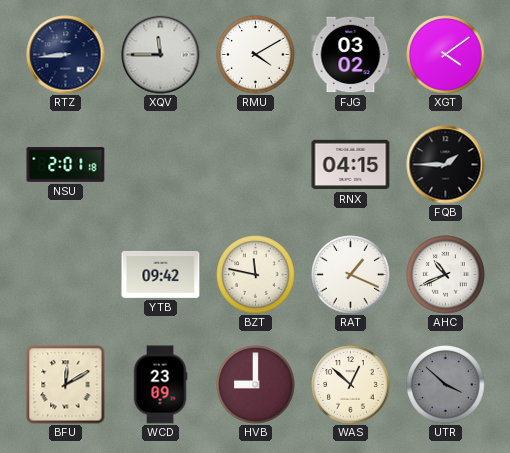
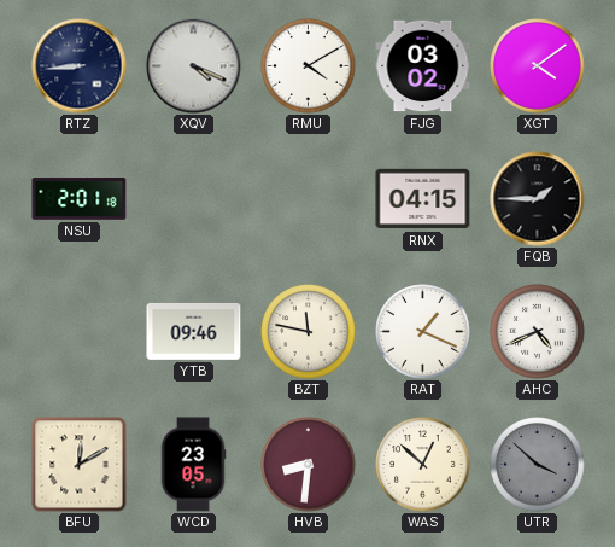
XQV: 11:45 -> 4:19
YTB: 09:42 -> 09:46
AHC: 10:41 -> 4:41
WCD: 23:09 -> 23:05
HVB: 9:00 -> 8:31
